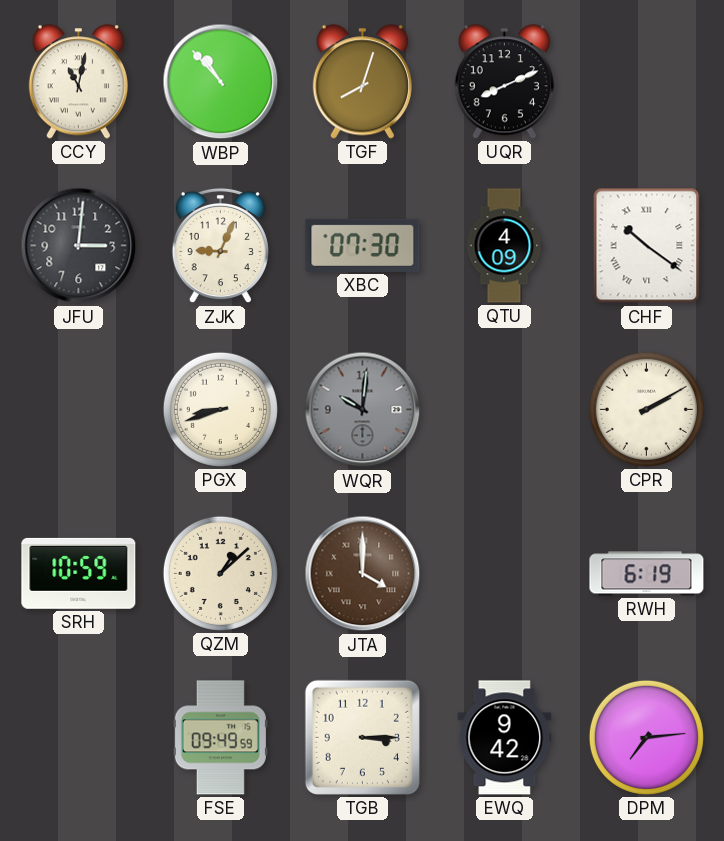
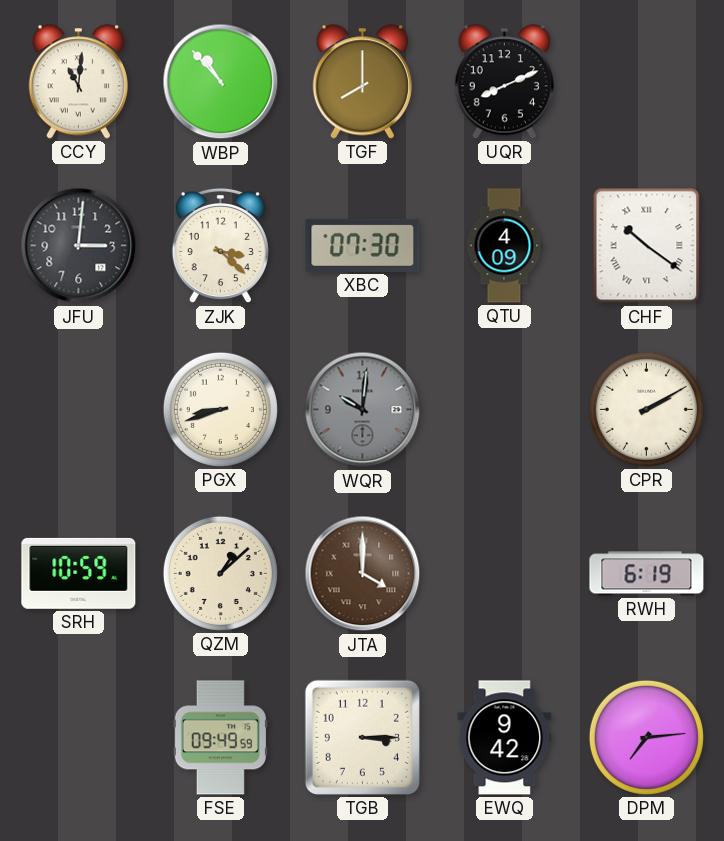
CCY: 11:02 -> 11:01
TGF: 8:03 -> 8:00
ZJK: 9:04 -> 3:22
